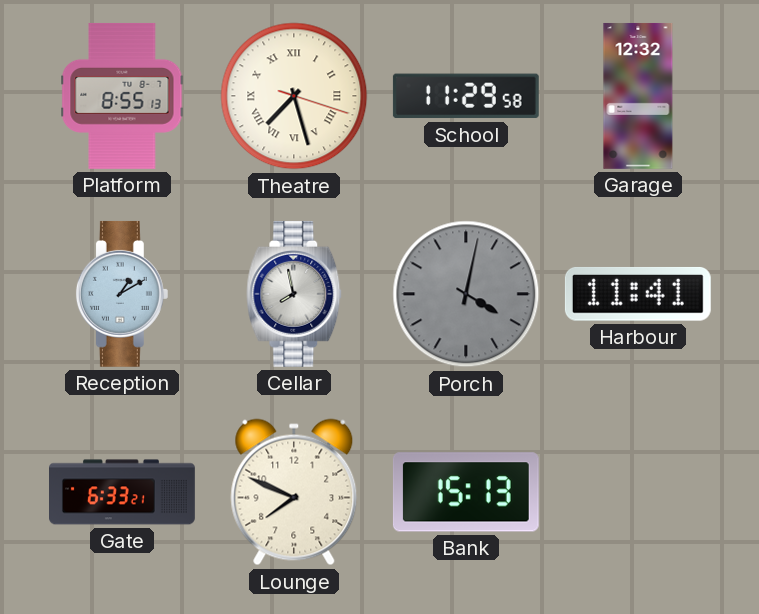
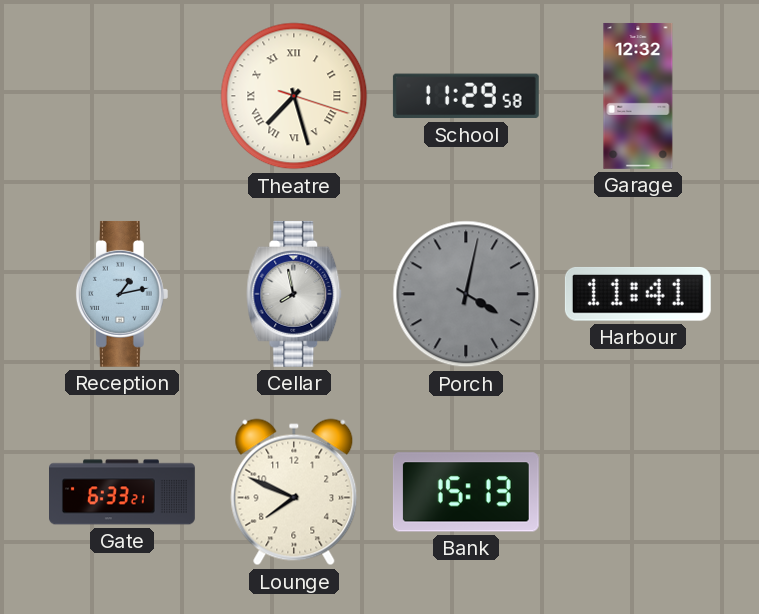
Platform: 8:55 -> none
Reception: 1:10 -> 1:13
